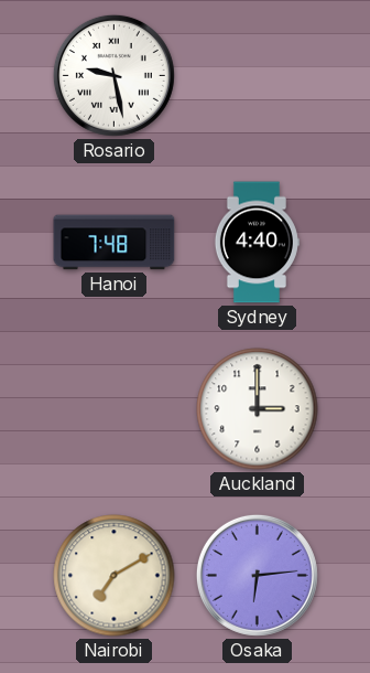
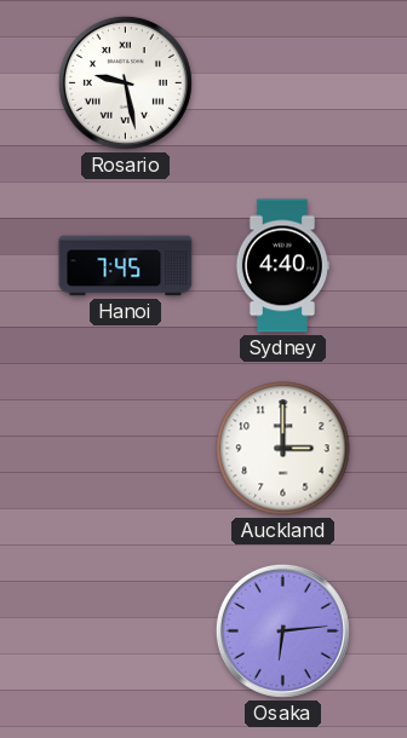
Hanoi: 7:48 -> 7:45
Nairobi: 7:10 -> none
